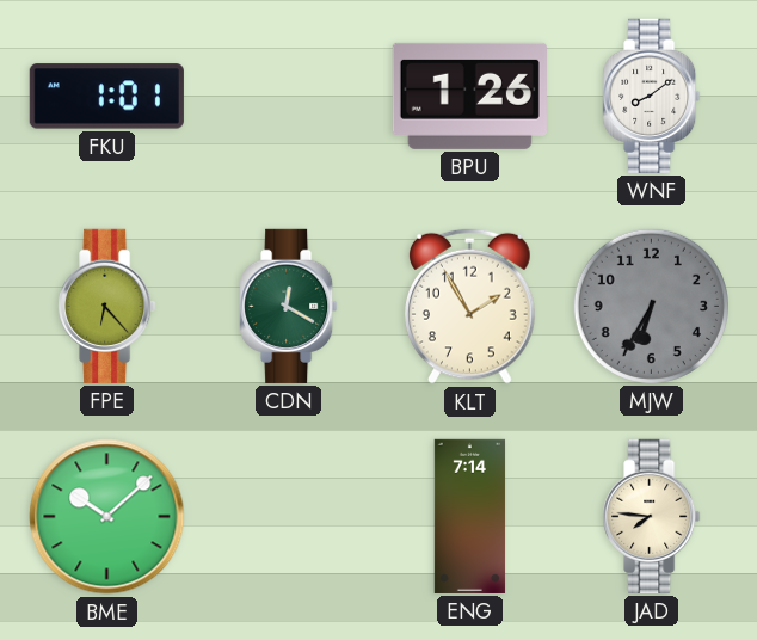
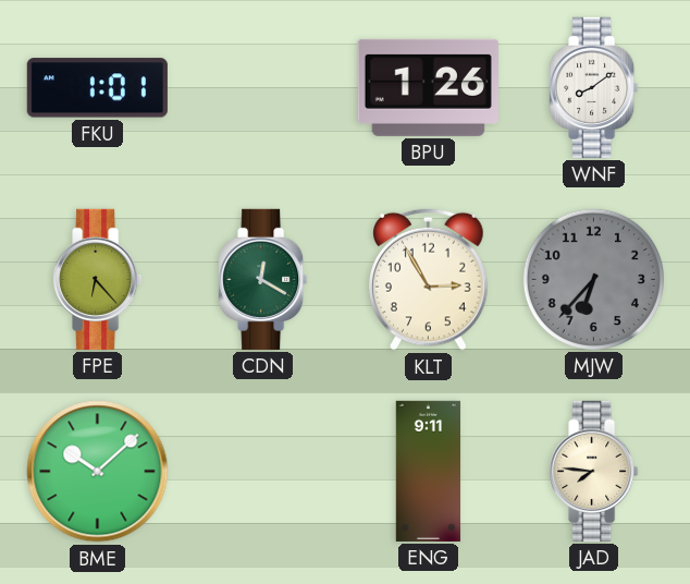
KLT: 1:55 -> 2:55
MJW: 6:35 -> 6:37
ENG: 7:14 -> 9:11
